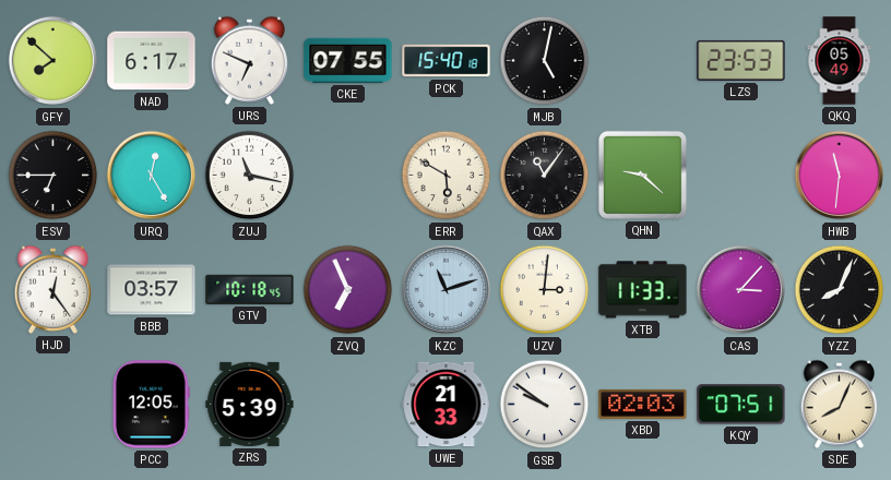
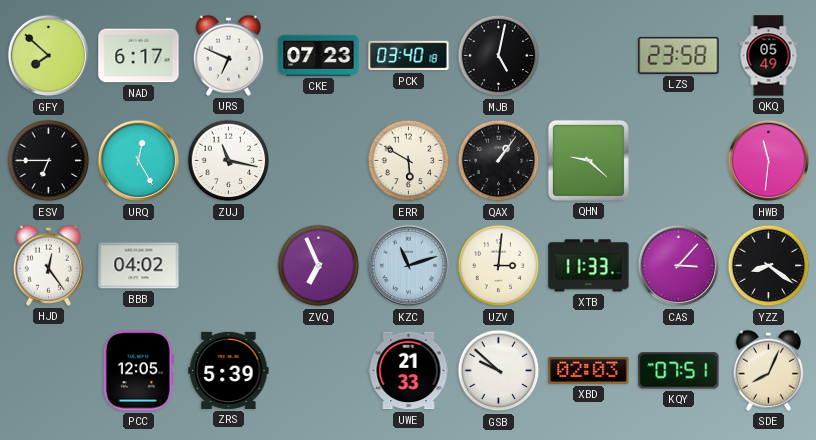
CKE: 07:55 -> 07:23
PCK: 15:40 -> 03:40
LZS: 23:53 -> 23:58
QAX: 11:06 -> 1:06
BBB: 03:57 -> 04:02
GTV: 10:18 -> none
YZZ: 8:04 -> 8:21
GSB: 9:51 -> 9:52
